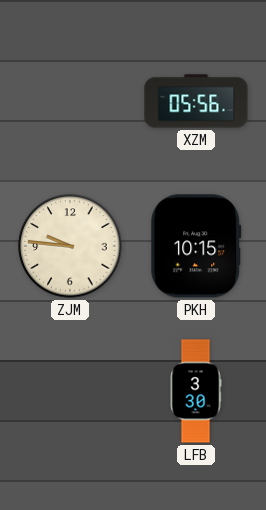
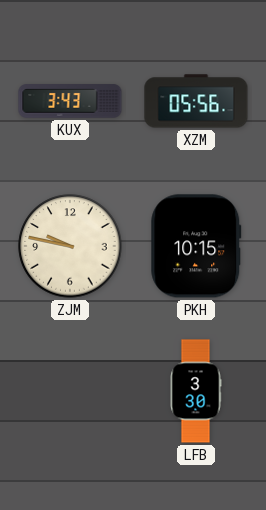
KUX: none -> 3:43
ZJM: 9:46 -> 9:47
